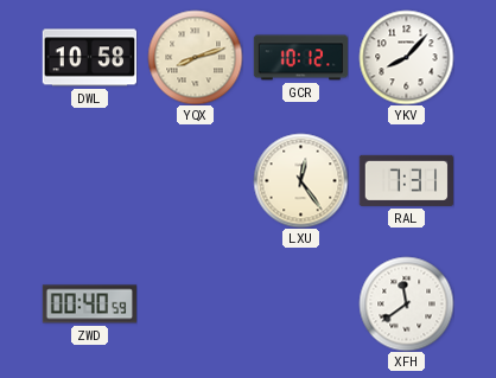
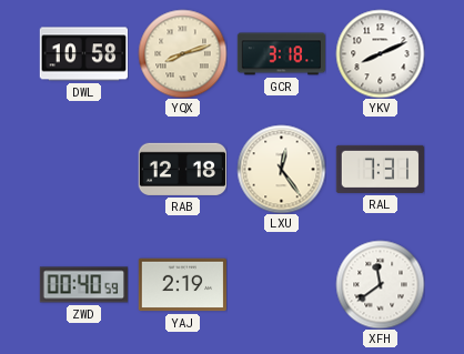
GCR: 10:12 -> 3:18
YKV: 8:07 -> 8:11
RAB: none -> 12:18
YAJ: none -> 2:19
